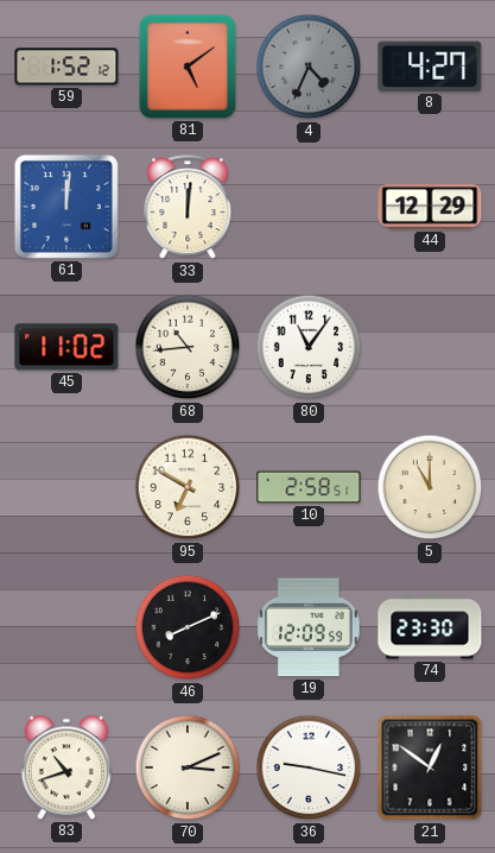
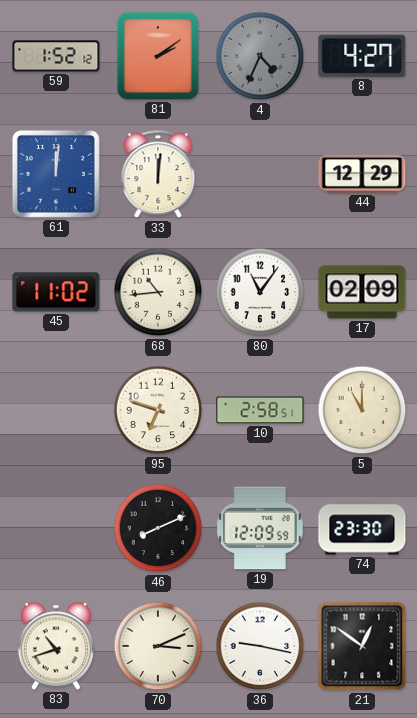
81: 5:09 -> 2:09
17: none -> 02:09
95: 6:50 -> 6:48
